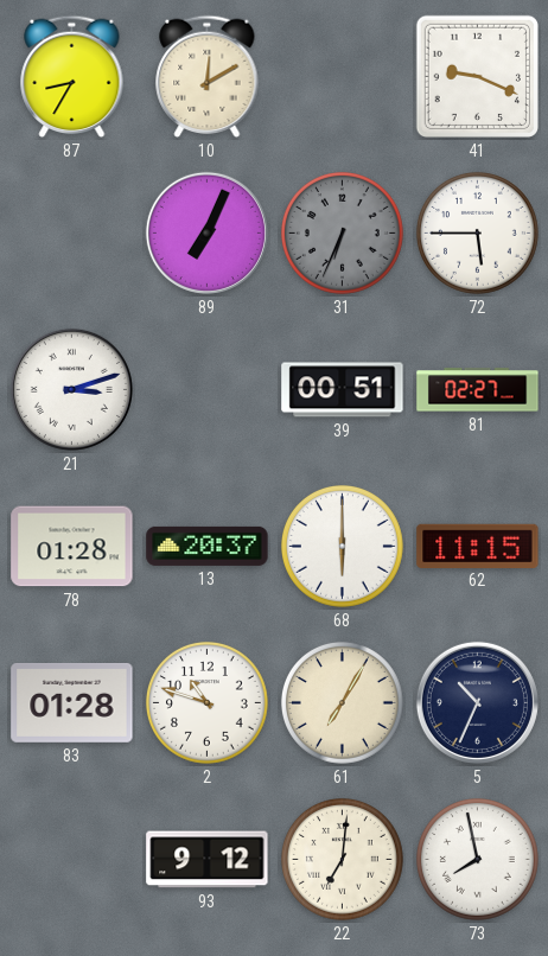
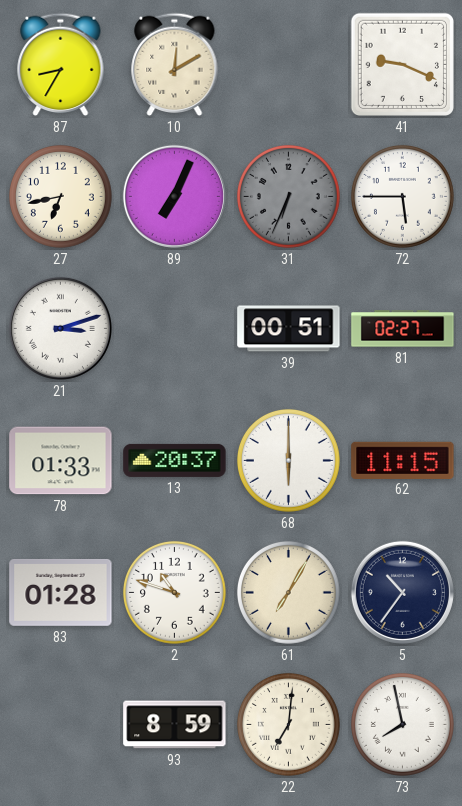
27: none -> 6:43
78: 01:28 -> 01:33
5: 10:34 -> 10:36
93: 9:12 -> 8:59
